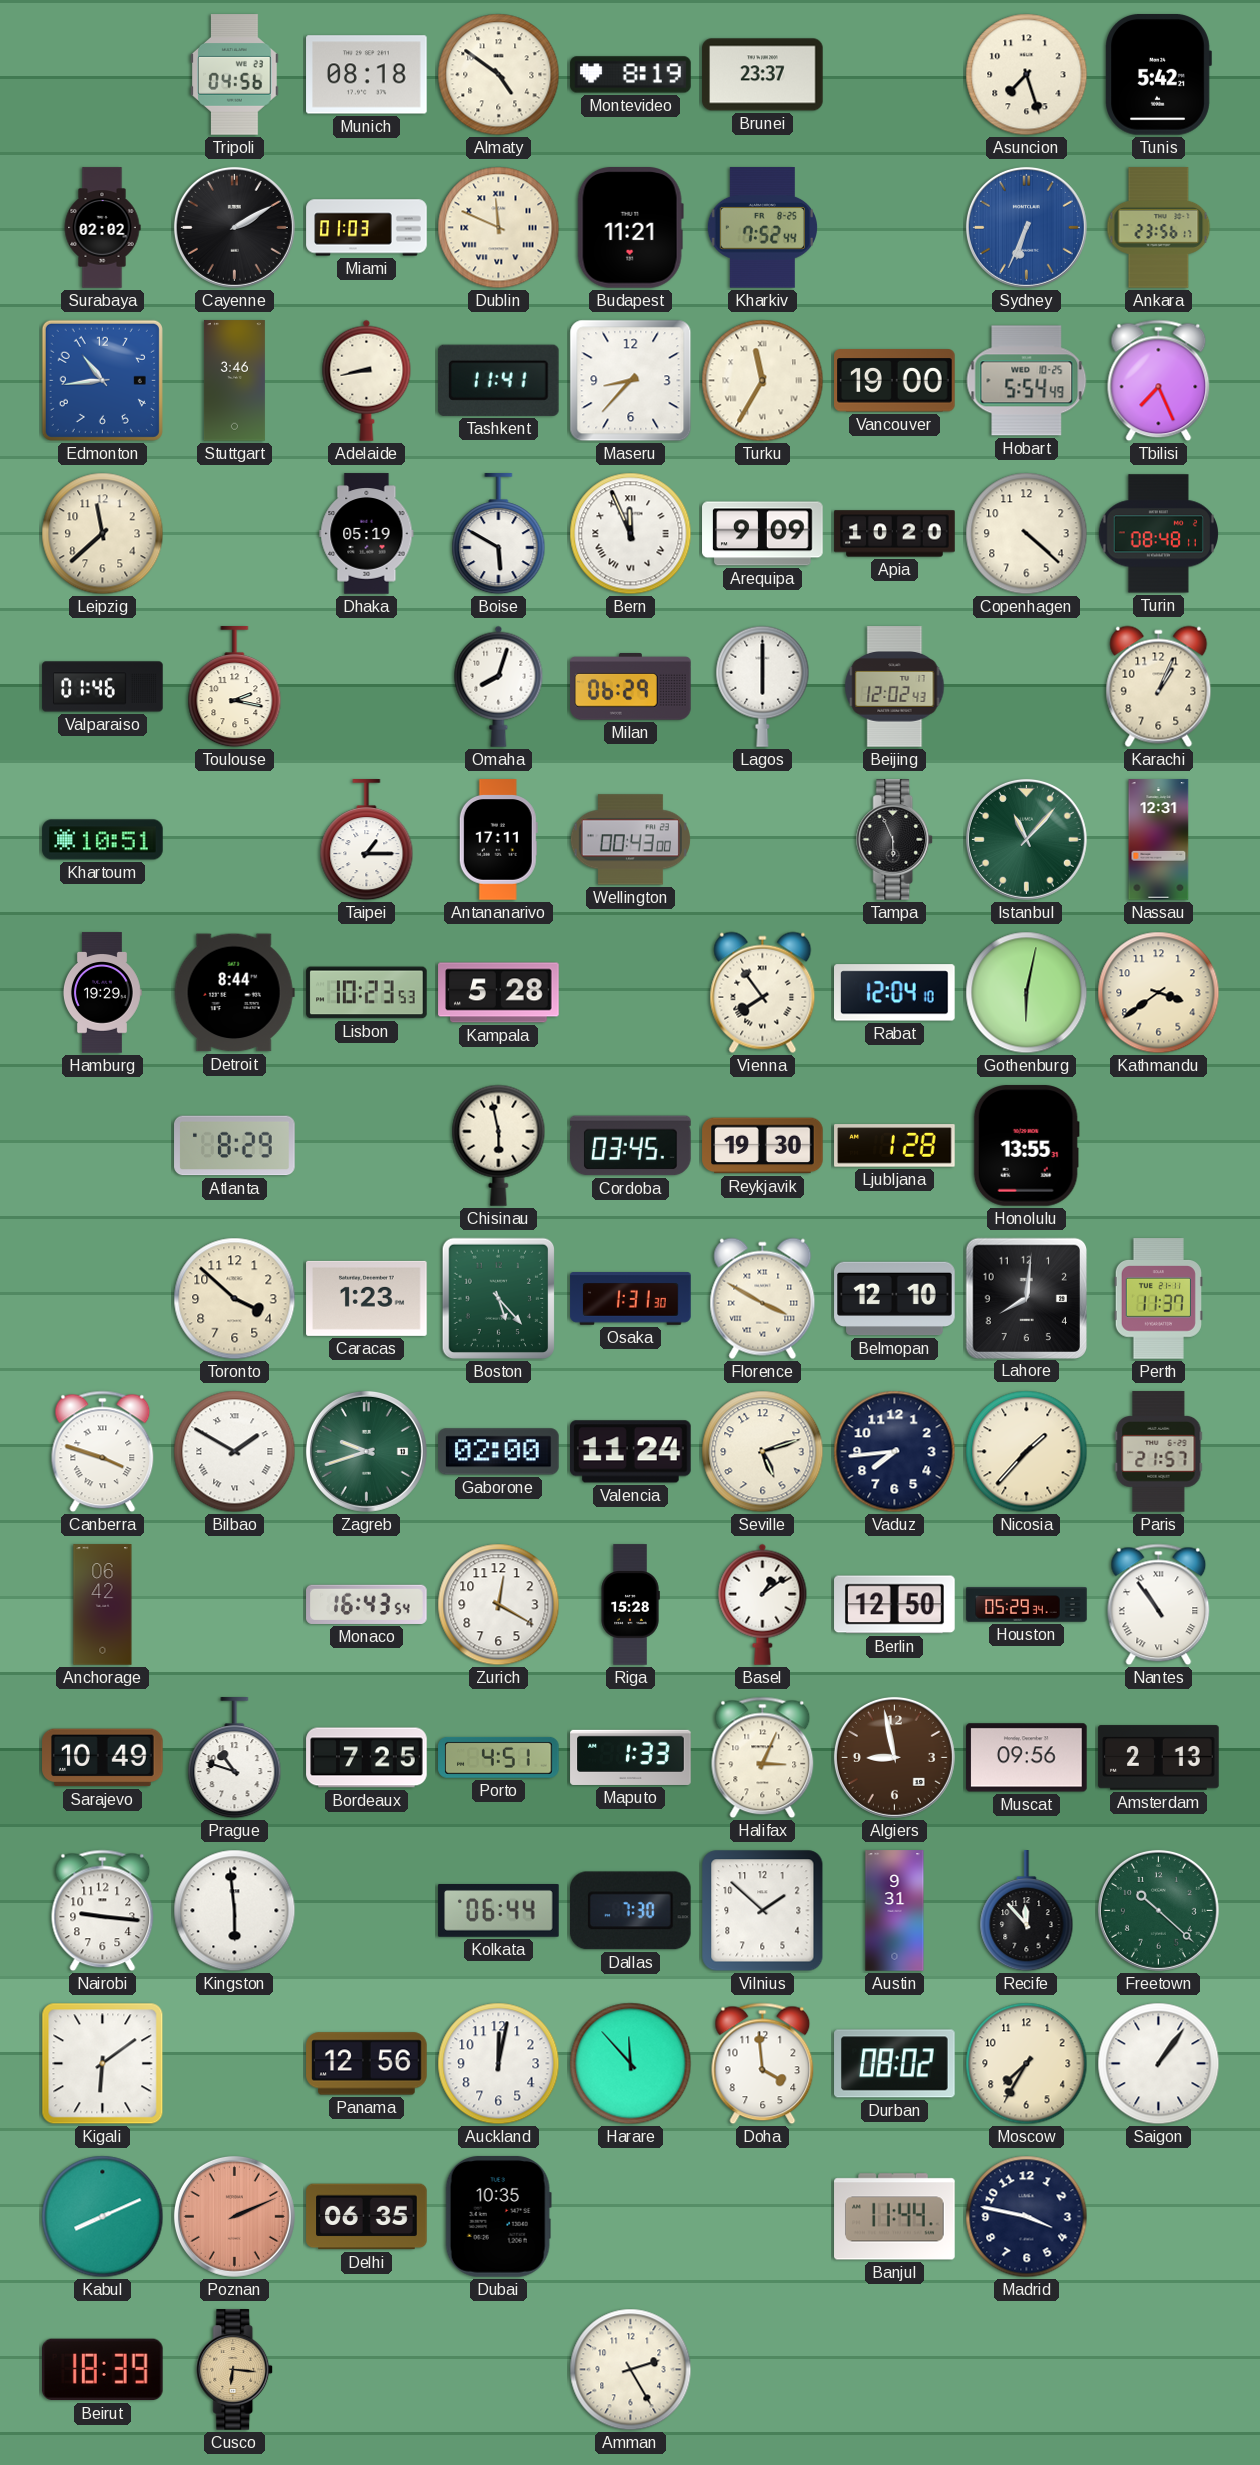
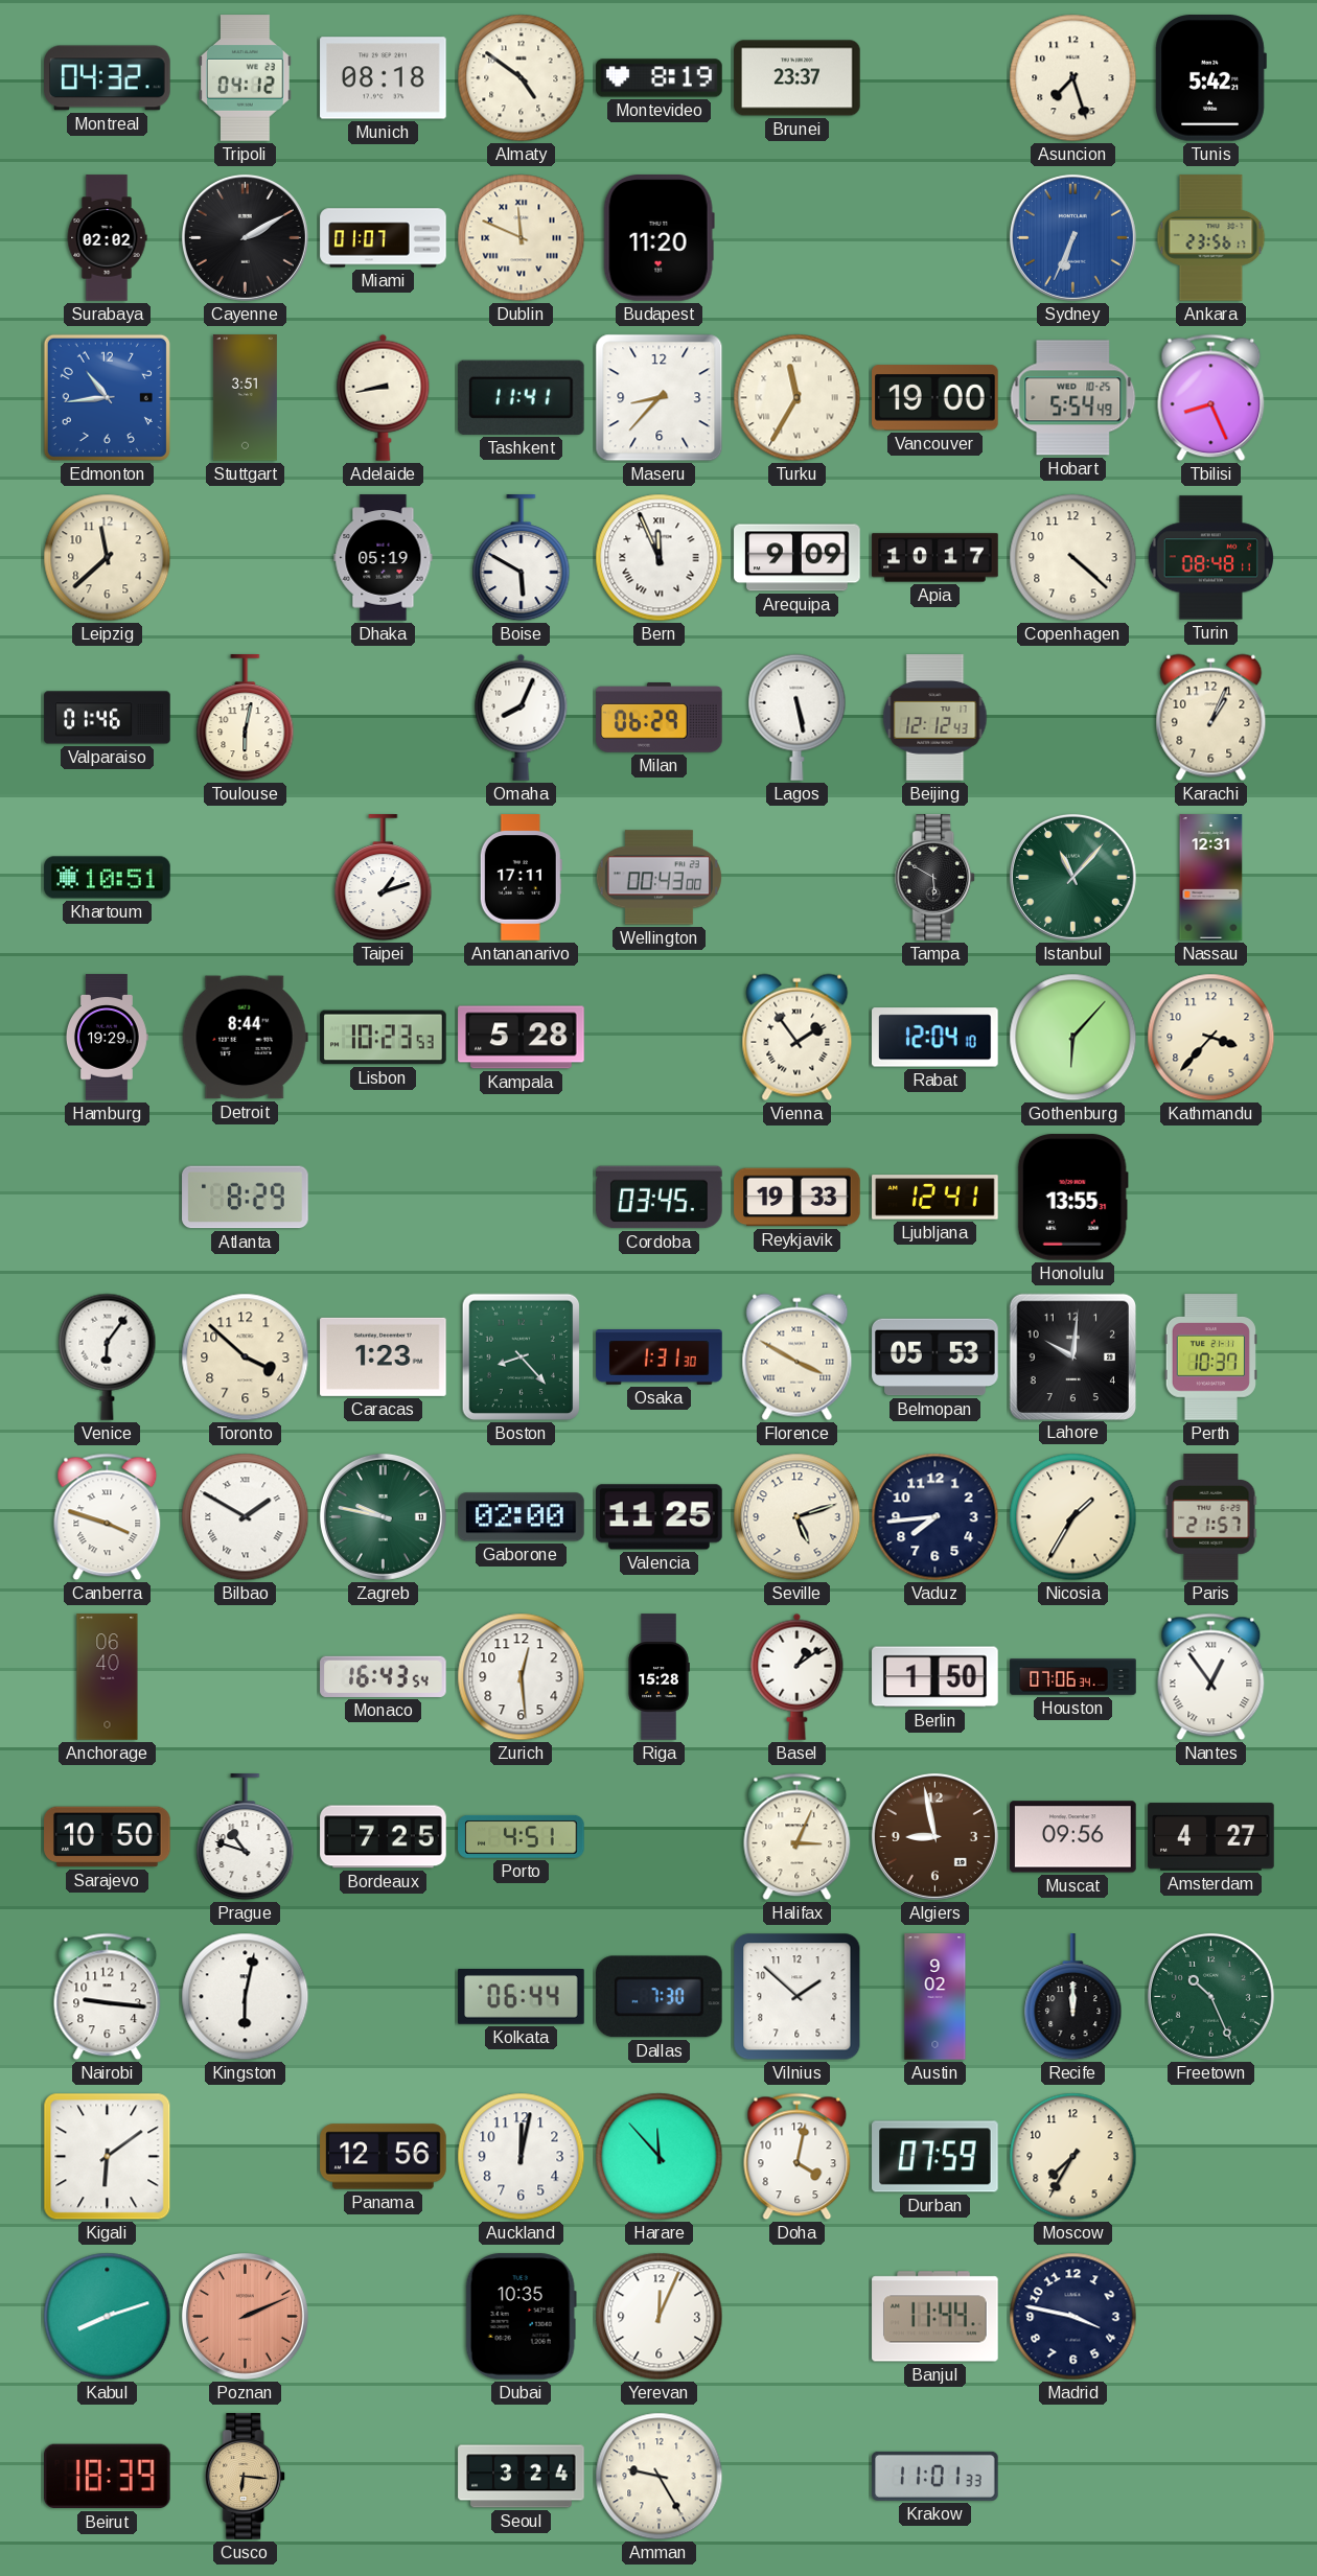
Montreal: none -> 04:32
Tripoli: 04:56 -> 04:12
Miami: 01:03 -> 01:07
Budapest: 11:21 -> 11:20
Kharkiv: 7:52 -> none
Stuttgart: 3:46 -> 3:51
Tbilisi: 7:26 -> 8:26
Apia: 10:20 -> 10:17
Toulouse: 2:17 -> 6:02
Omaha: 8:03 -> 8:04
Lagos: 6:00 -> 5:28
Beijing: 12:02 -> 12:12
Taipei: 1:15 -> 1:12
Tampa: 5:56 -> 5:50
Vienna: 7:54 -> 1:54
Gothenburg: 6:02 -> 6:07
Kathmandu: 3:39 -> 3:37
Chisinau: 5:58 -> none
Reykjavik: 19:30 -> 19:33
Ljubljana: 1:28 -> 12:41
Venice: none -> 6:06
Boston: 5:23 -> 8:23
Belmopan: 12:10 -> 05:53
Lahore: 8:01 -> 10:01
Perth: 11:37 -> 10:37
Zagreb: 9:42 -> 9:47
Valencia: 11:24 -> 11:25
Nicosia: 1:37 -> 1:35
Anchorage: 06:42 -> 06:40
Zurich: 12:20 -> 12:29
Berlin: 12:50 -> 1:50
Houston: 05:29 -> 07:06
Nantes: 10:54 -> 12:54
Sarajevo: 10:49 -> 10:50
Maputo: 1:33 -> none
Amsterdam: 2:13 -> 4:27
Kingston: 5:59 -> 6:02
Austin: 9:31 -> 9:02
Recife: 11:53 -> 12:00
Freetown: 10:22 -> 10:26
Doha: 3:59 -> 4:02
Durban: 08:02 -> 07:59
Saigon: 1:06 -> none
Kabul: 8:11 -> 8:12
Delhi: 06:35 -> none
Yerevan: none -> 12:04
Seoul: none -> 3:24
Amman: 2:25 -> 9:25
Krakow: none -> 11:01
